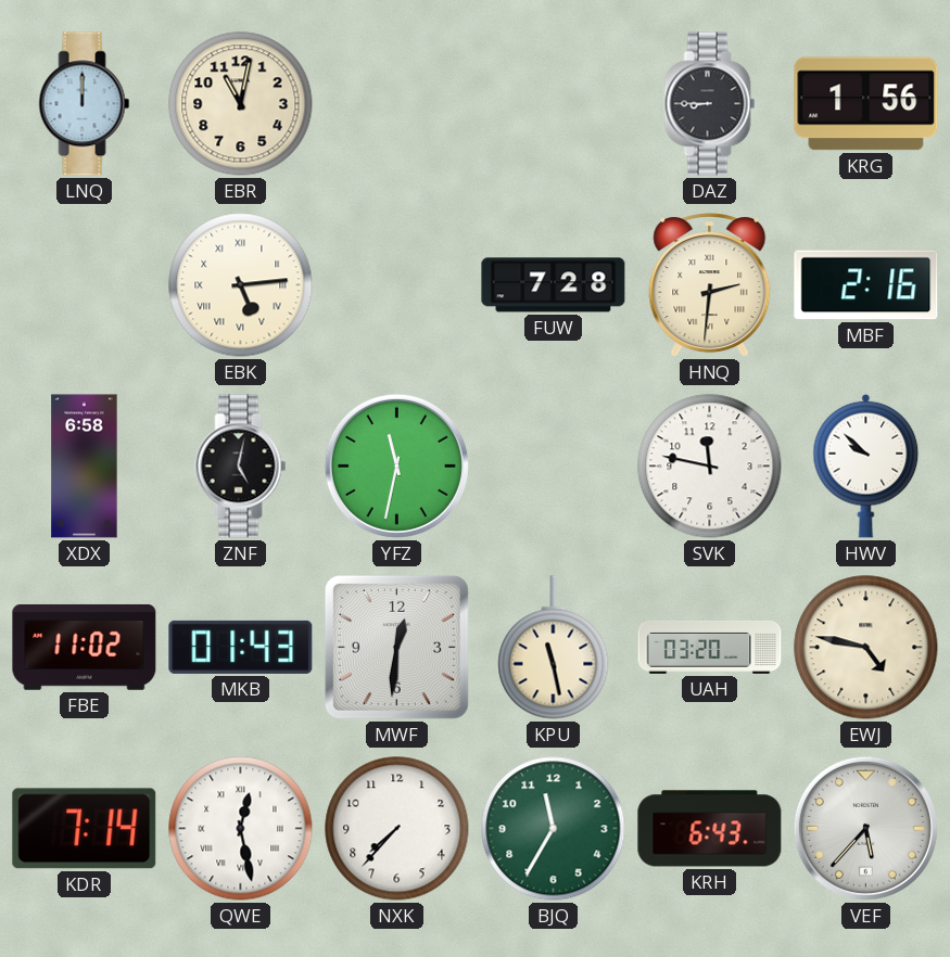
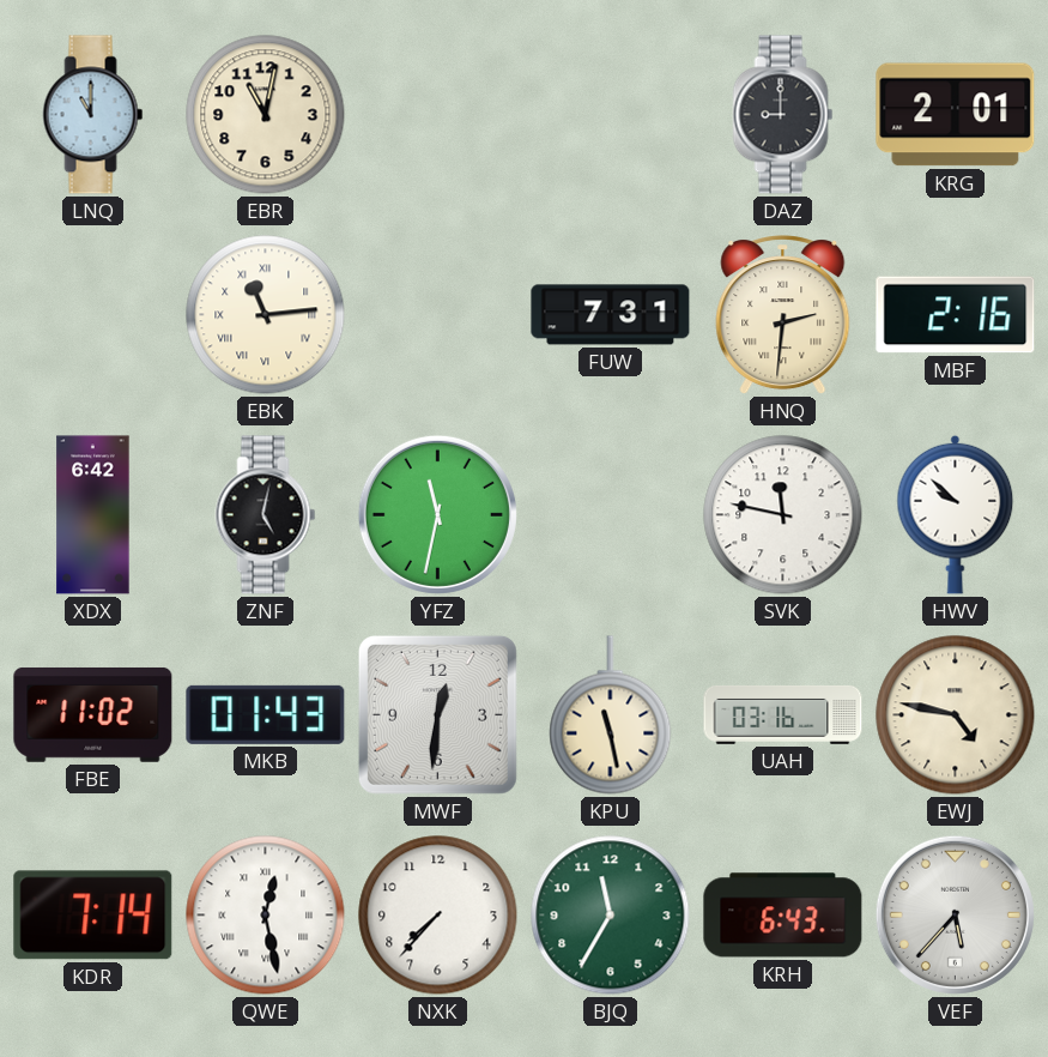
LNQ: 12:00 -> 11:00
DAZ: 8:45 -> 9:00
KRG: 1:56 -> 2:01
EBK: 5:14 -> 11:14
FUW: 7:28 -> 7:31
XDX: 6:58 -> 6:42
UAH: 03:20 -> 03:16
